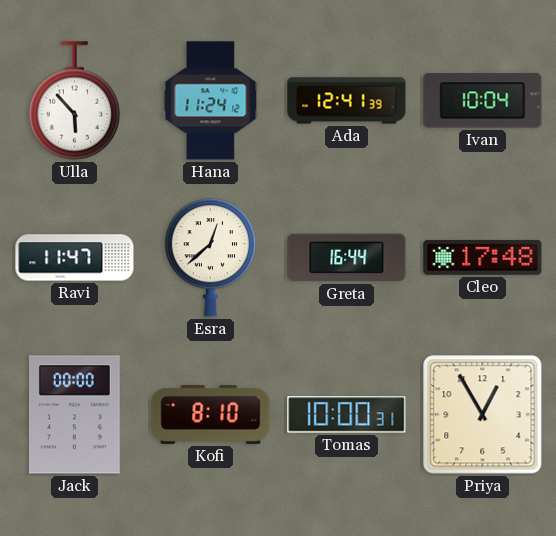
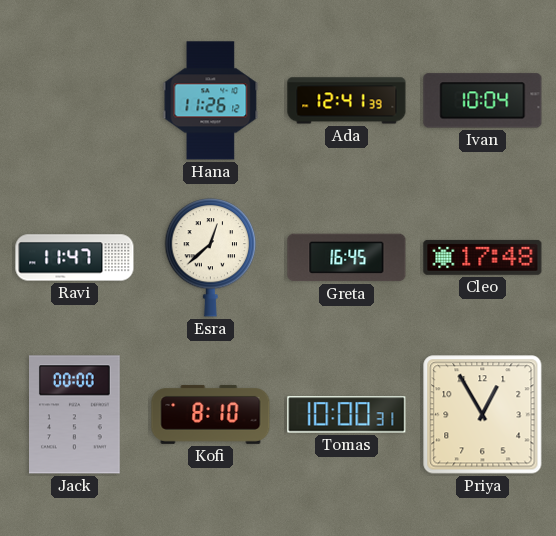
Ulla: 5:53 -> none
Hana: 11:24 -> 11:26
Greta: 16:44 -> 16:45
